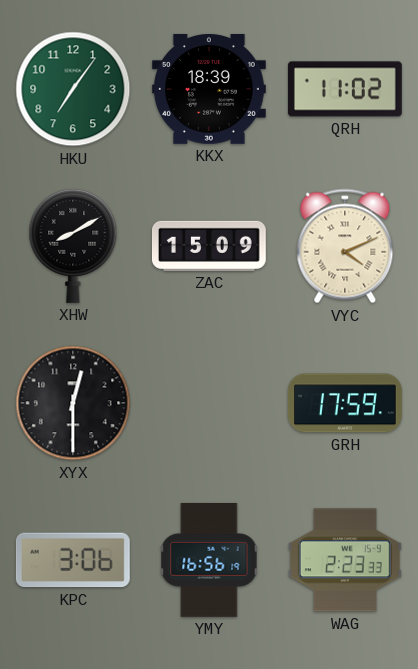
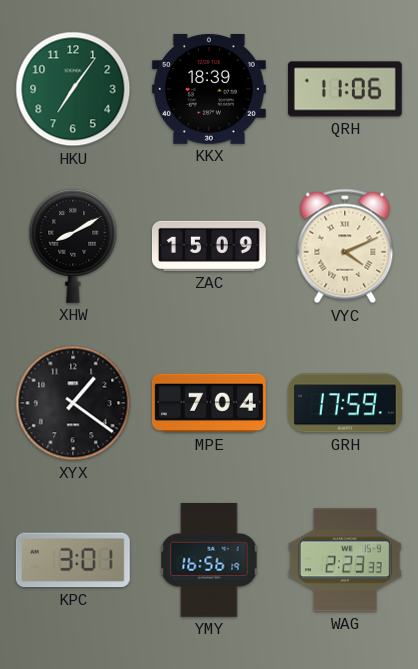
QRH: 11:02 -> 11:06
XYX: 12:30 -> 1:21
MPE: none -> 7:04
KPC: 3:06 -> 3:01
